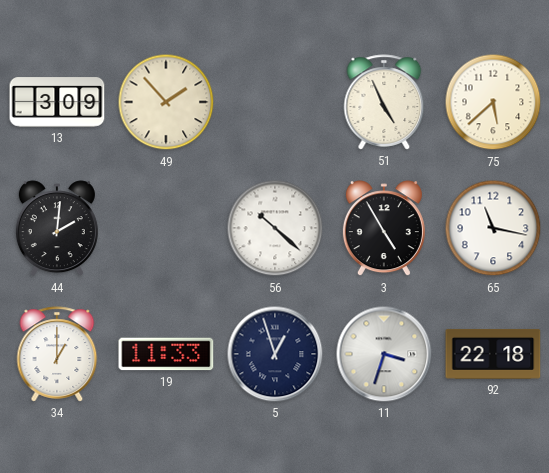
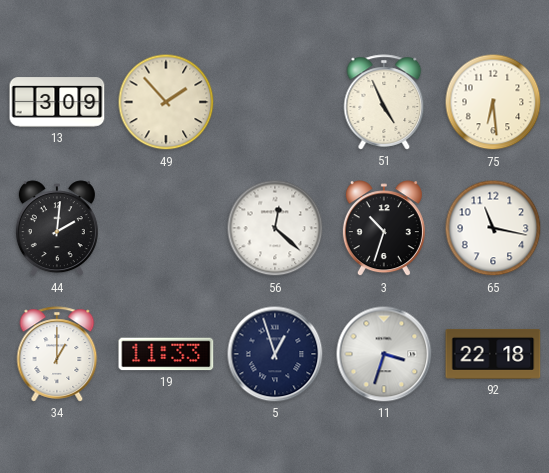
75: 5:38 -> 6:29
56: 10:22 -> 12:22
3: 4:55 -> 10:33
